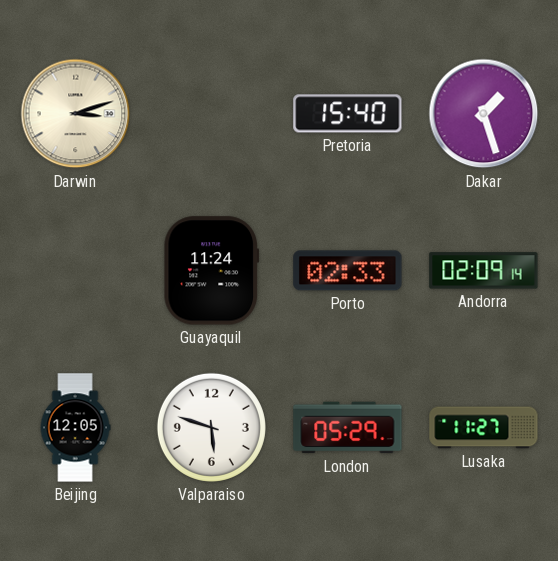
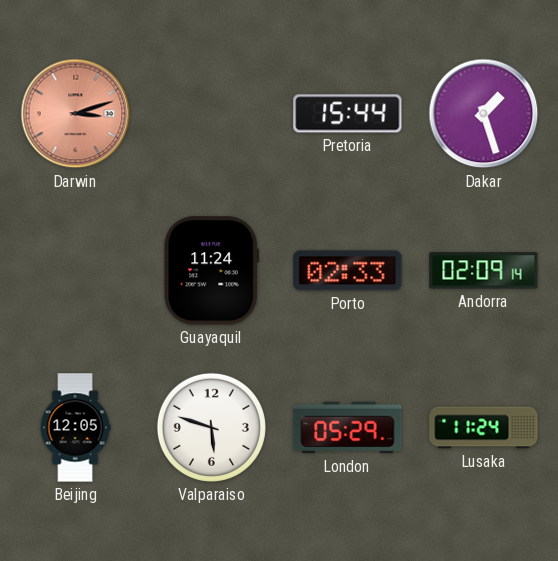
Darwin dial: cream -> salmon
Pretoria: 15:40 -> 15:44
Lusaka: 11:27 -> 11:24
